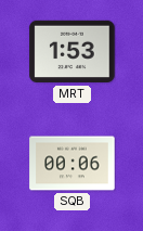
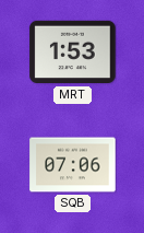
SQB: 00:06 -> 07:06
